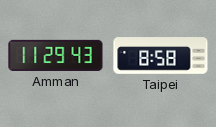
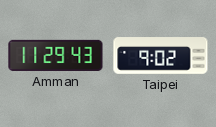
Taipei: 8:58 -> 9:02
